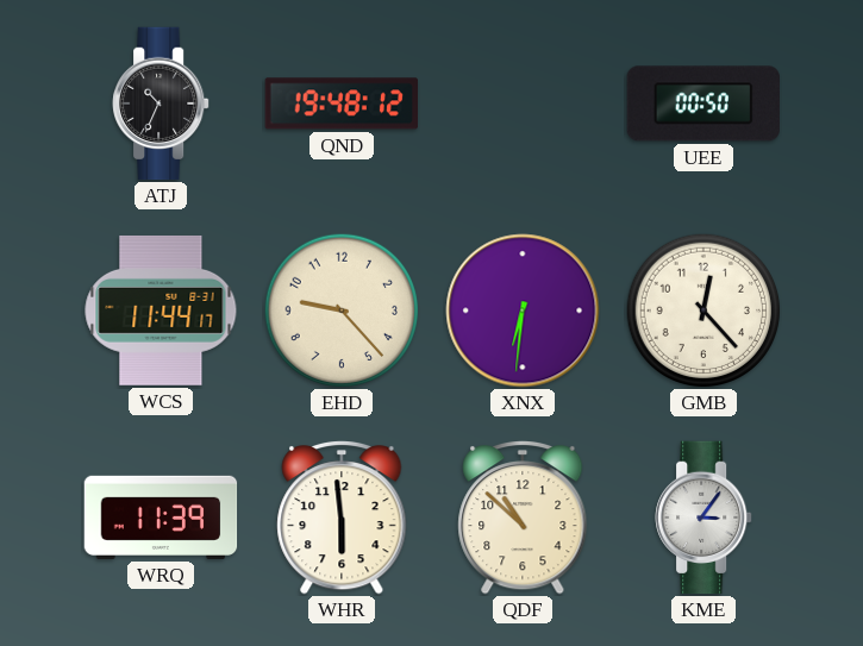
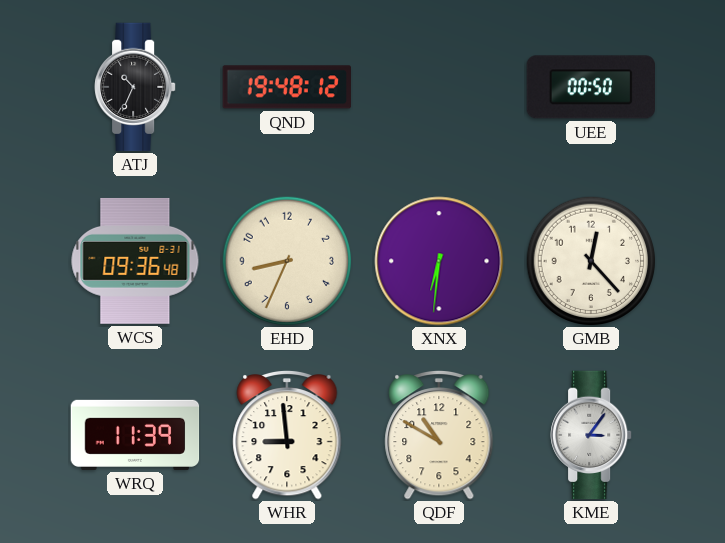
WCS: 11:44 -> 09:36
EHD: 9:23 -> 8:34
WHR: 5:59 -> 8:59
QDF: 10:52 -> 10:50
